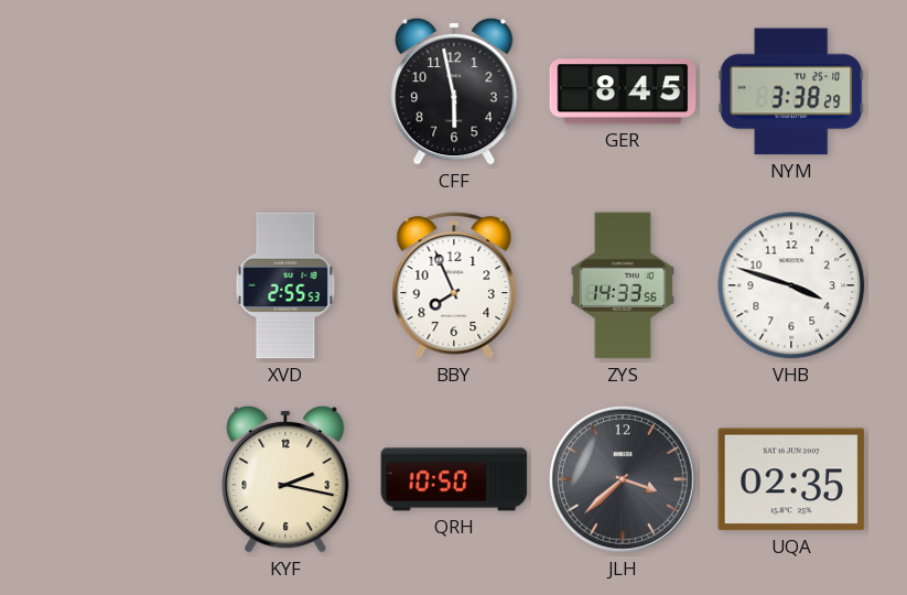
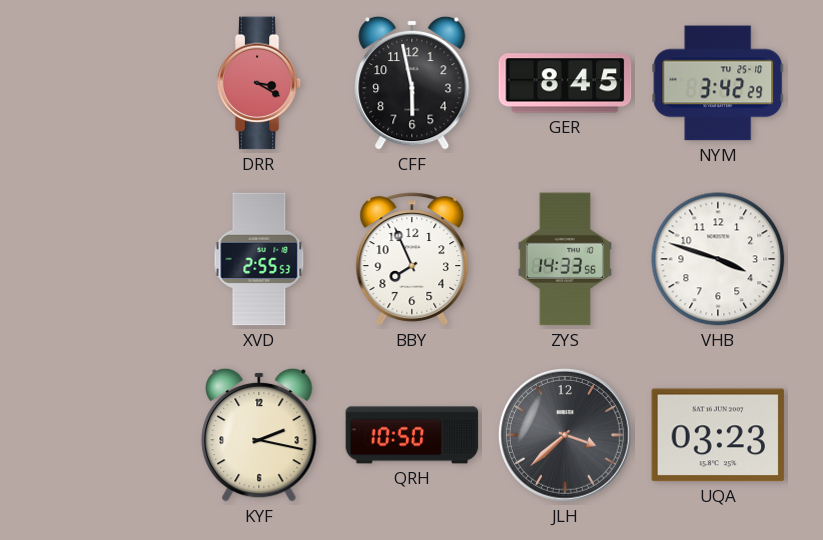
DRR: none -> 3:20
NYM: 3:38 -> 3:42
UQA: 02:35 -> 03:23
